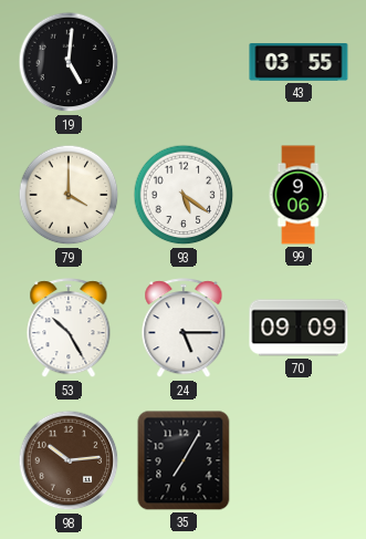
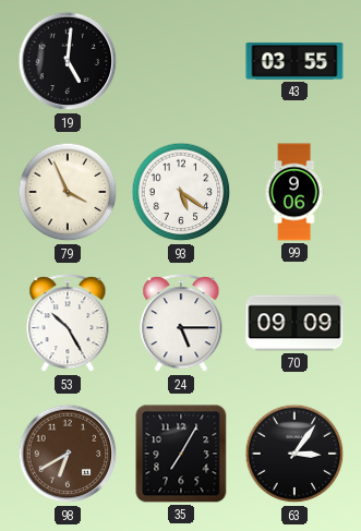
79: 4:00 -> 3:56
98: 10:14 -> 6:40
63: none -> 3:06
